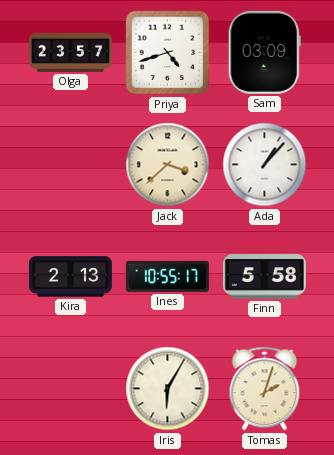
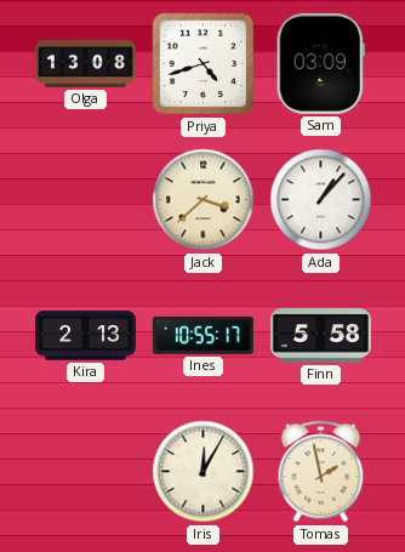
Olga: 23:57 -> 13:08
Iris: 6:05 -> 12:05
Tomas: 2:03 -> 1:58
